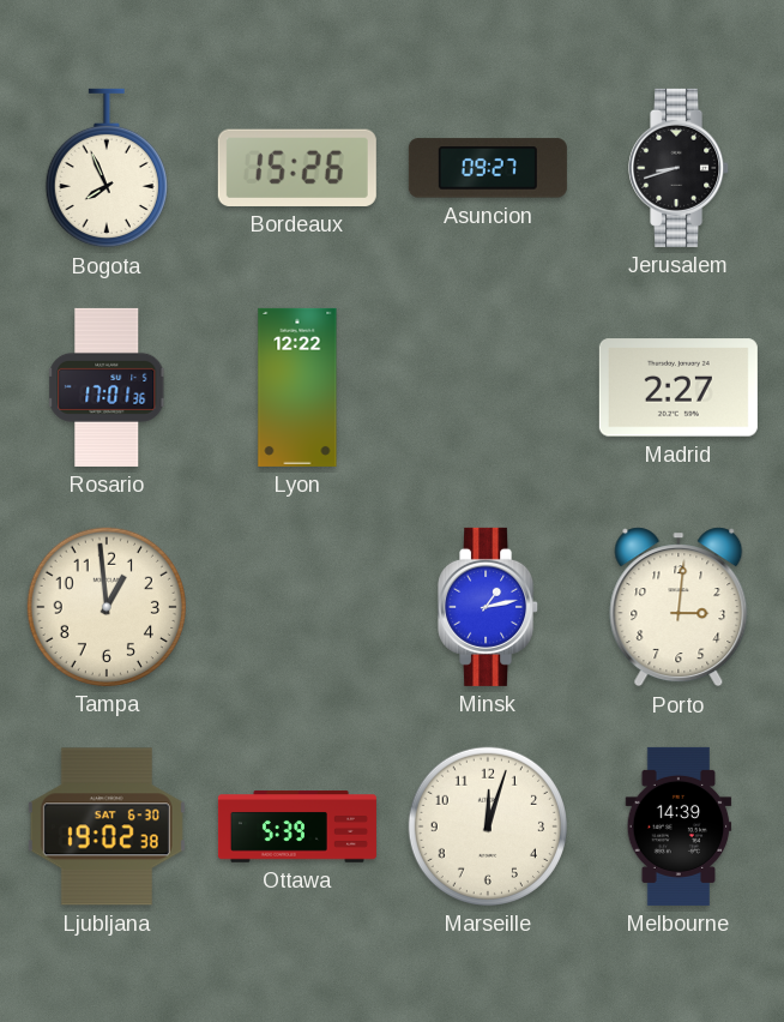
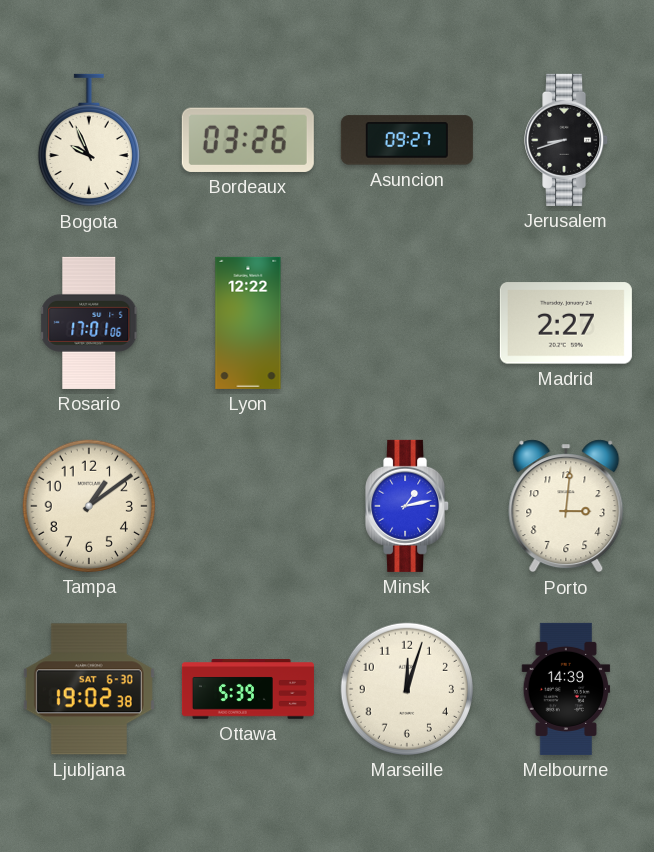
Bogota: 7:56 -> 9:56
Bordeaux: 15:26 -> 03:26
Rosario: 17:01:36 -> 17:01:06
Tampa: 12:59 -> 1:09
